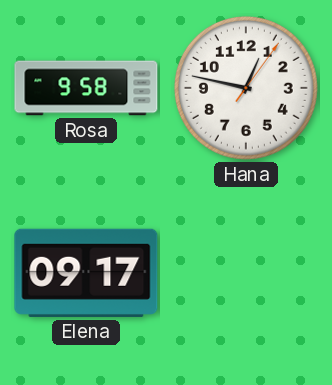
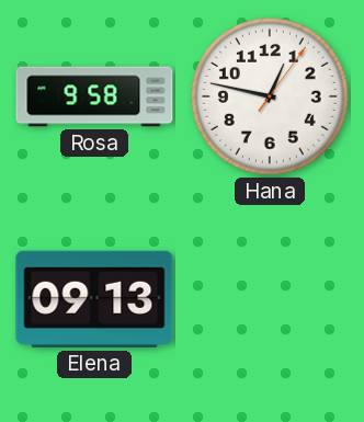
Elena: 09:17 -> 09:13
